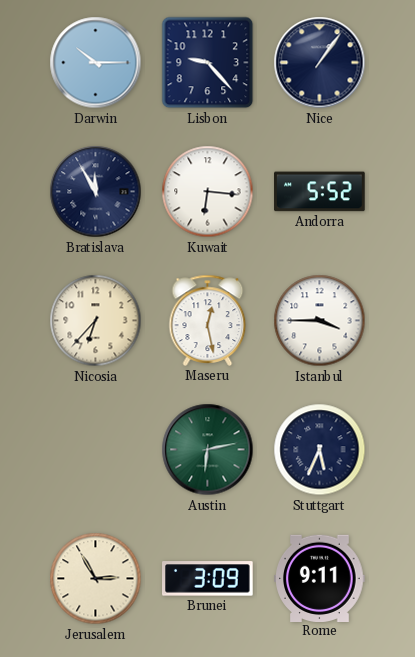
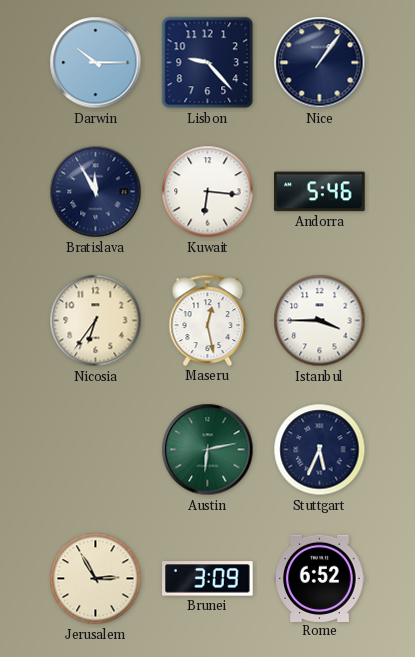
Andorra: 5:52 -> 5:46
Nicosia: 6:37 -> 6:36
Rome: 9:11 -> 6:52
